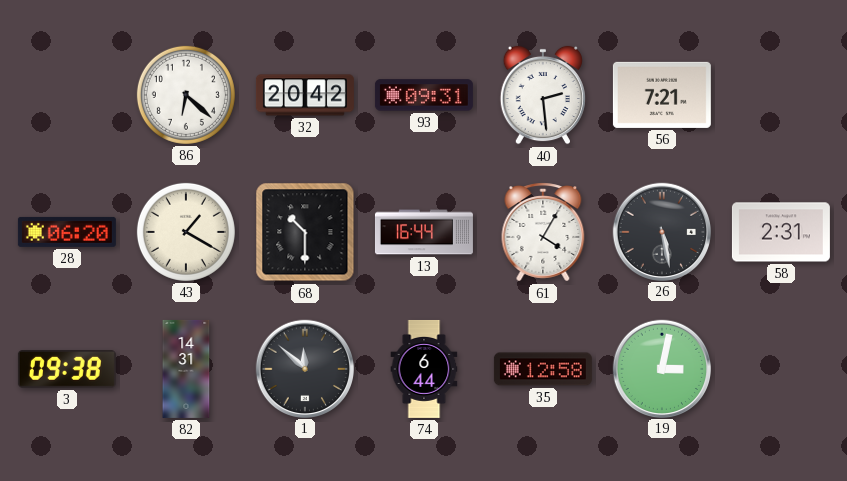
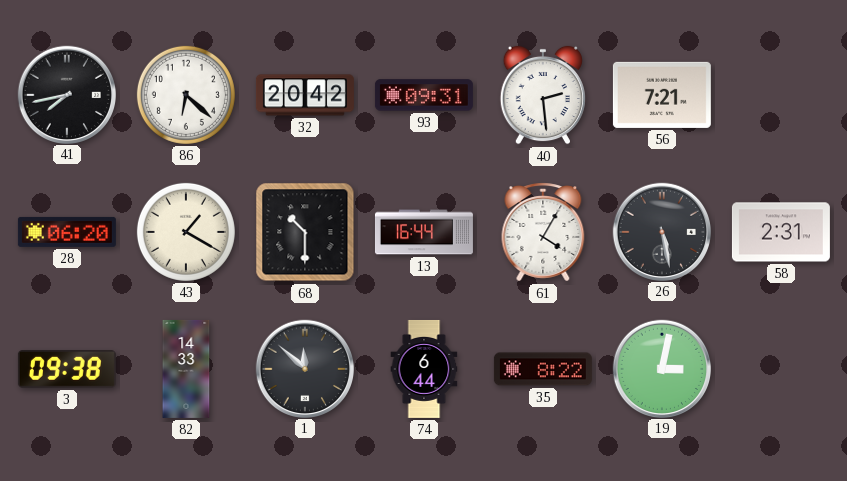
41: none -> 7:43
82: 14:31 -> 14:33
35: 12:58 -> 8:22
